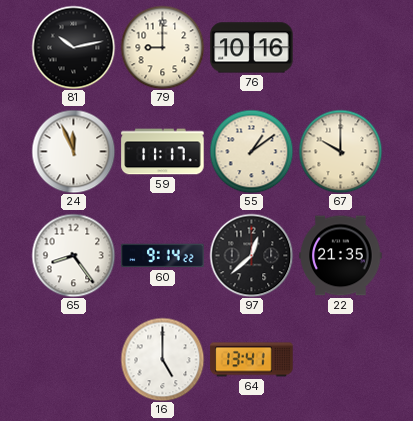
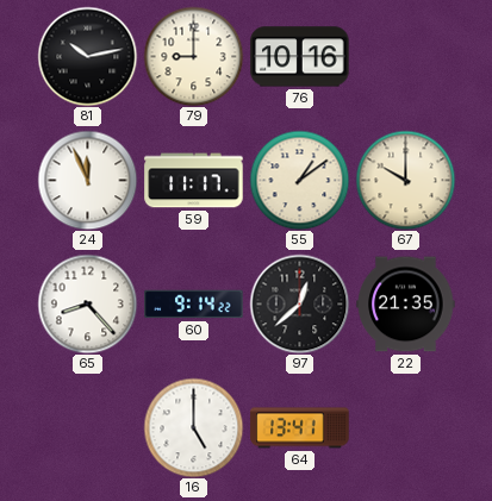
65: 8:24 -> 8:23
